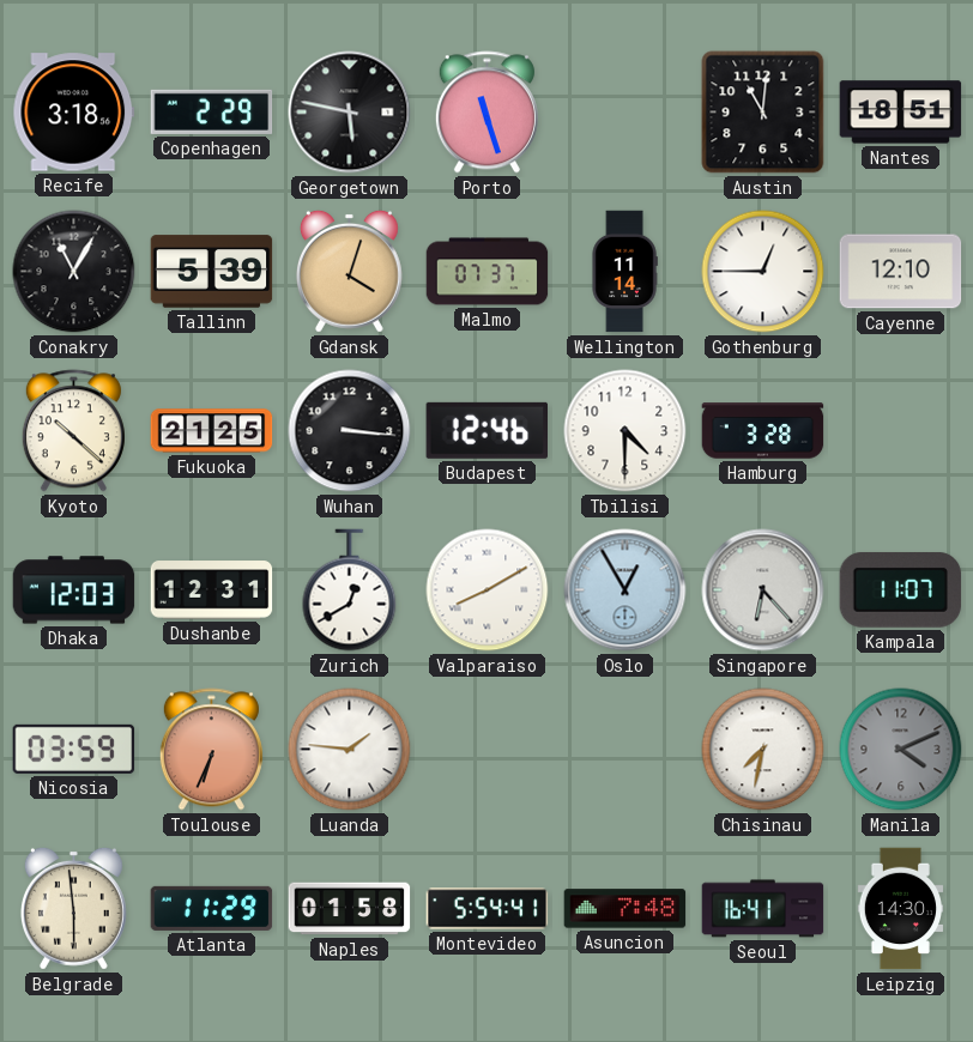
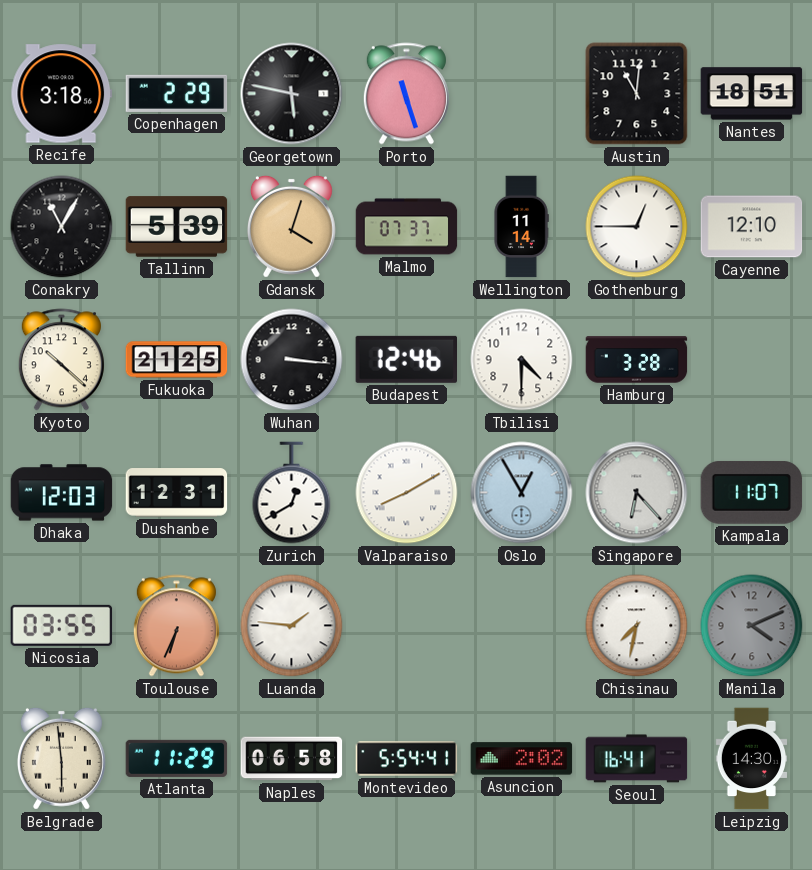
Nicosia: 03:59 -> 03:55
Naples: 01:58 -> 06:58
Asuncion: 7:48 -> 2:02
